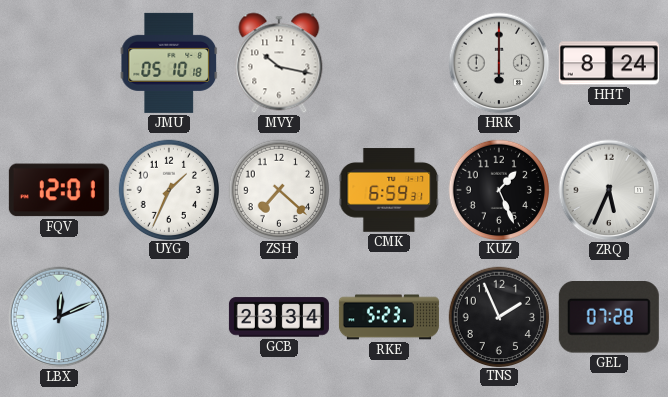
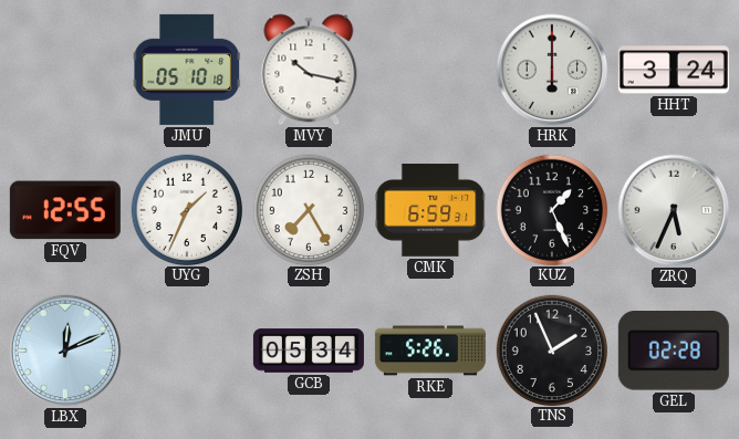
HHT: 8:24 -> 3:24
FQV: 12:01 -> 12:55
ZSH: 7:22 -> 7:25
GCB: 23:34 -> 05:34
RKE: 5:23 -> 5:26
GEL: 07:28 -> 02:28
